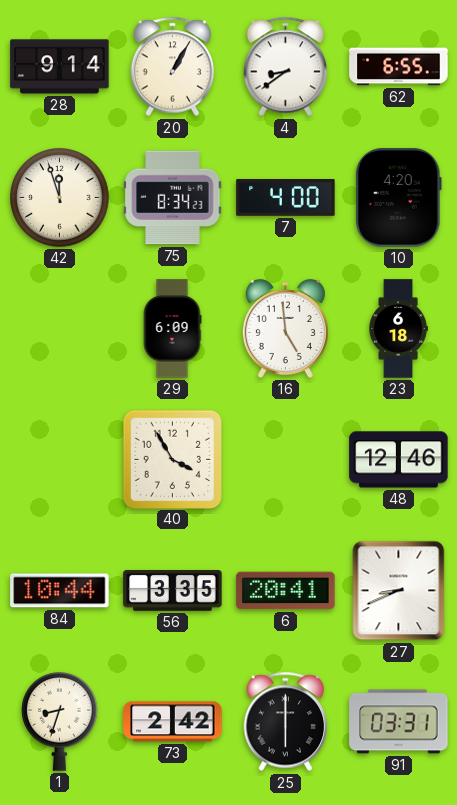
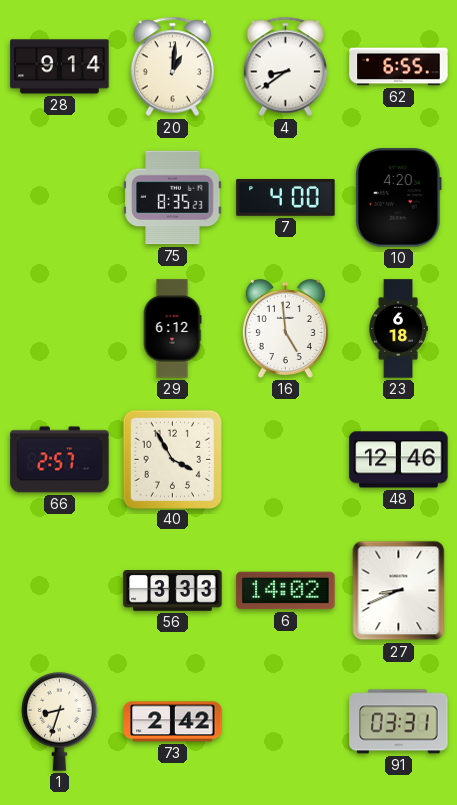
20: 1:05 -> 1:01
42: 11:57 -> none
75: 8:34 -> 8:35
29: 6:09 -> 6:12
66: none -> 2:57
84: 10:44 -> none
56: 3:35 -> 3:33
6: 20:41 -> 14:02
25: 6:00 -> none
